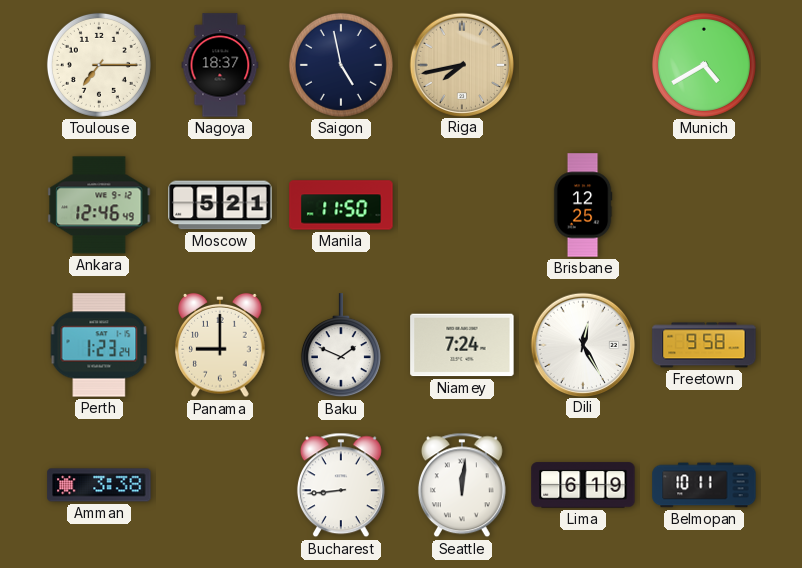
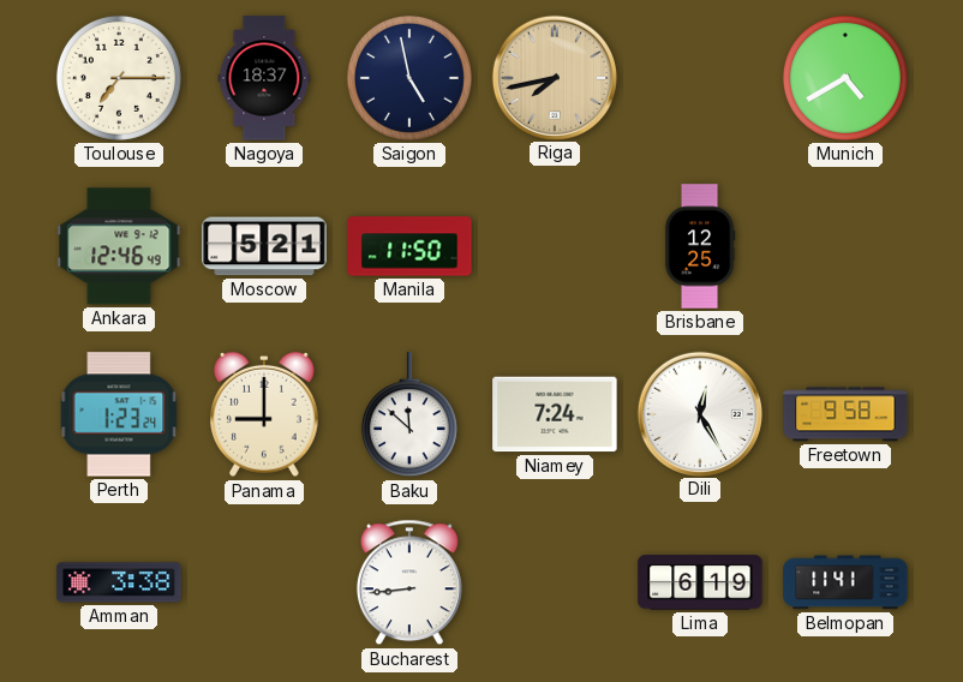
Baku: 1:49 -> 11:52
Seattle: 12:01 -> none
Belmopan: 10:11 -> 11:41
